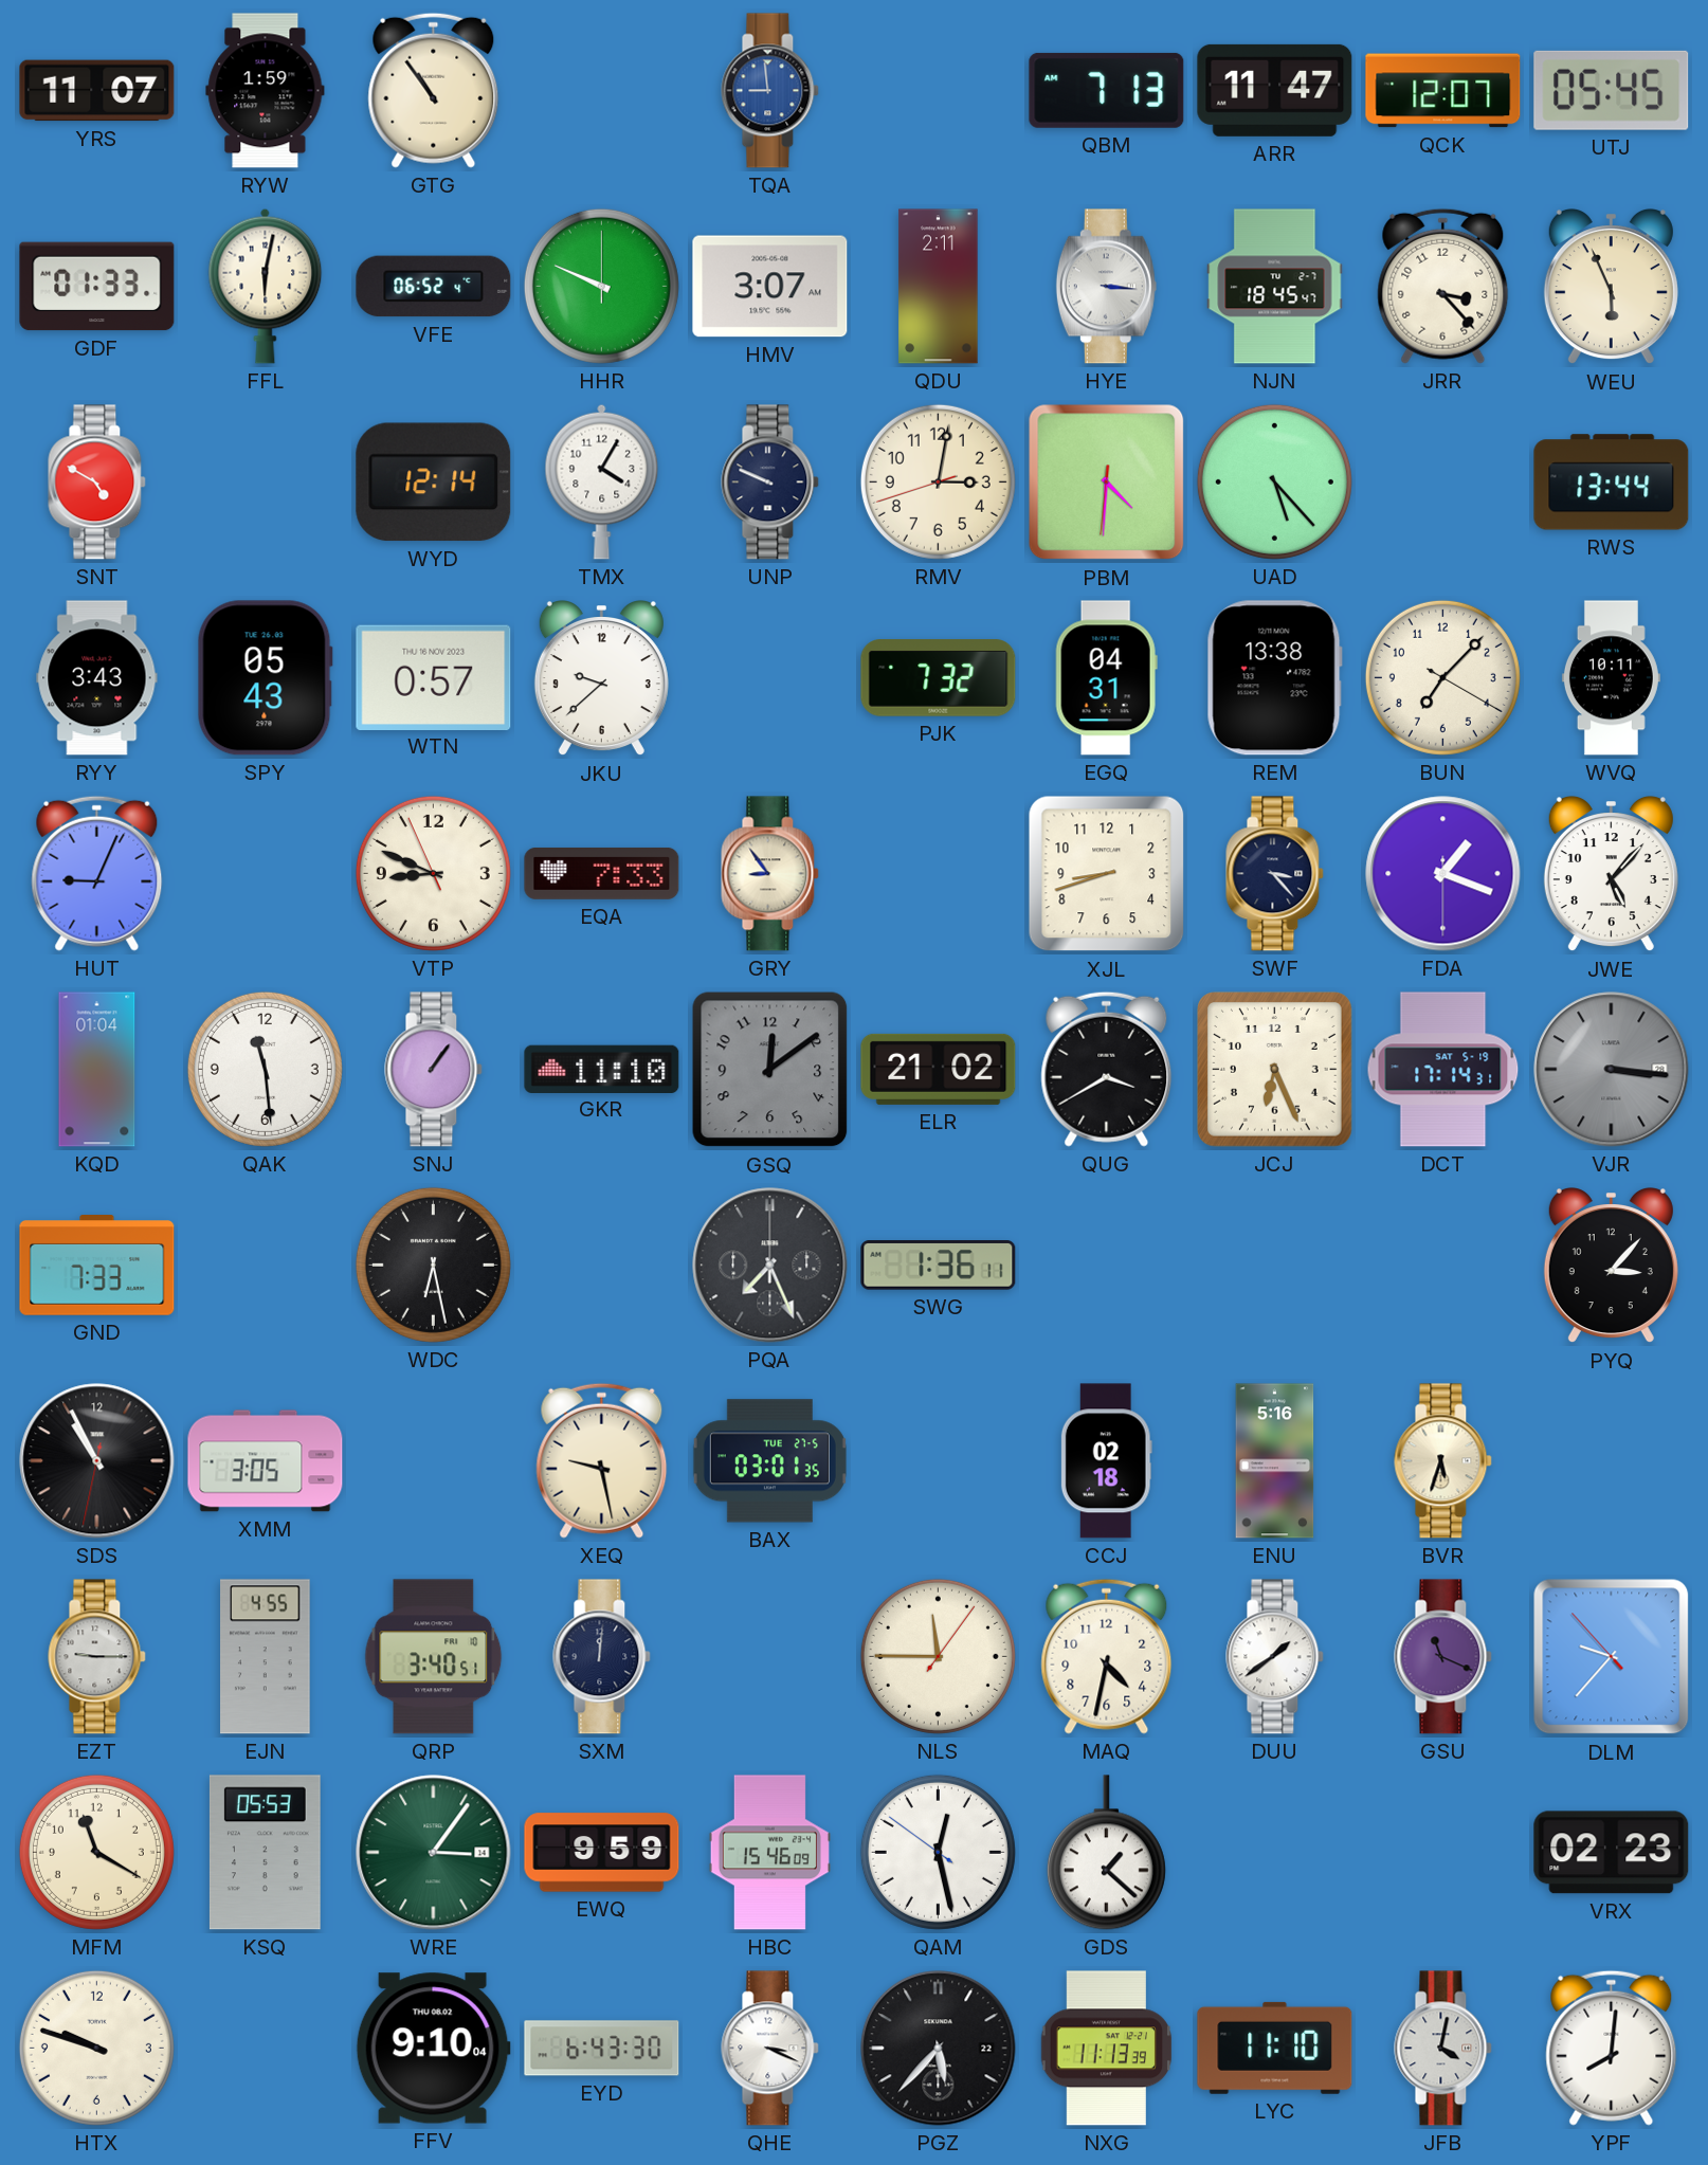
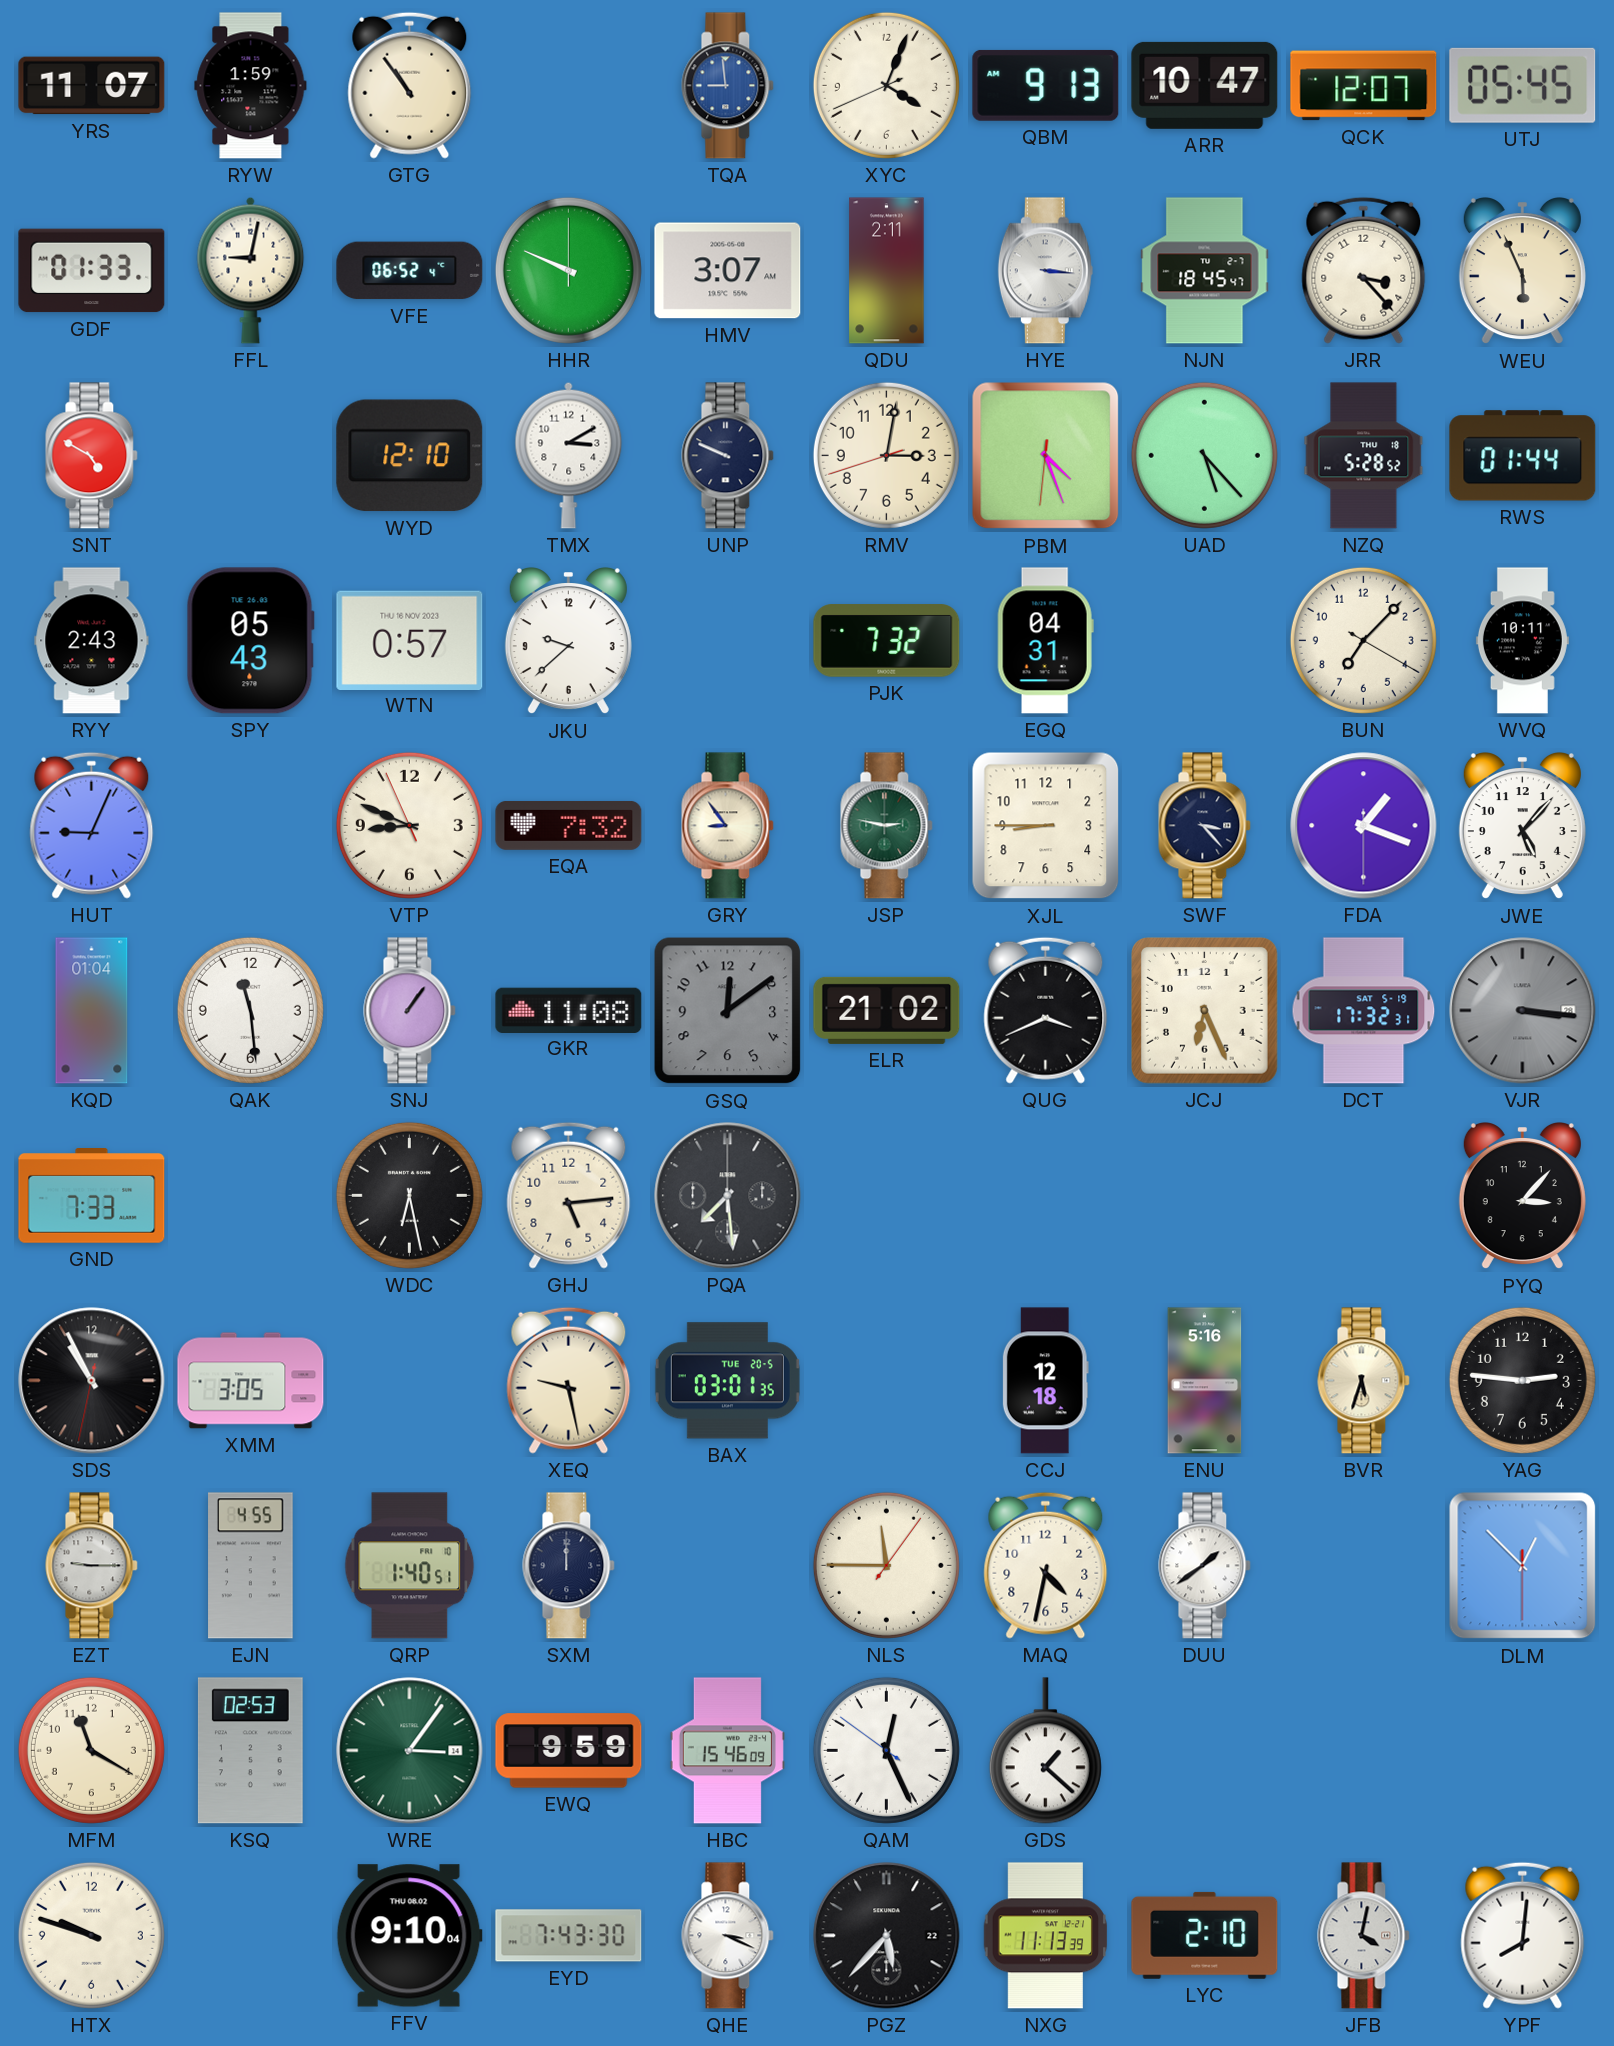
XYC: none -> 4:03
QBM: 7:13 -> 9:13
ARR: 11:47 -> 10:47
FFL: 6:02 -> 9:02
WYD: 12:14 -> 12:10
TMX: 4:05 -> 3:10
PBM: 4:30 -> 4:26
NZQ: none -> 5:28
RWS: 13:44 -> 01:44
RYY: 3:43 -> 2:43
REM: 13:38 -> none
EQA: 7:33 -> 7:32
JSP: none -> 2:47
XJL: 8:42 -> 8:45
GKR: 11:10 -> 11:08
QUG: 3:40 -> 3:41
DCT: 17:14 -> 17:32
GHJ: none -> 5:14
PQA: 7:26 -> 7:29
SWG: 1:36 -> none
BAX date: TUE 27-5 -> TUE 20-5
CCJ: 02:18 -> 12:18
YAG: none -> 2:46
QRP: 3:40 -> 1:40
SXM: 12:01 -> 12:00
GSU: 11:19 -> none
DLM: 9:36 -> 12:52
KSQ: 05:53 -> 02:53
QAM: 12:27 -> 12:25
VRX: 02:23 -> none
EYD: 6:43 -> 7:43
LYC: 11:10 -> 2:10
